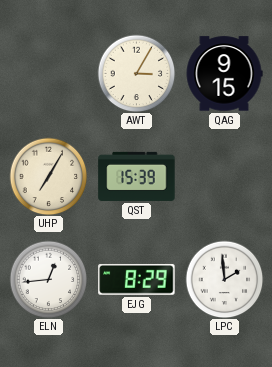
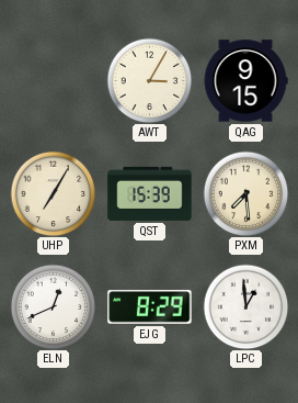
PXM: none -> 7:29
ELN: 12:44 -> 12:41
LPC: 1:59 -> 12:59
